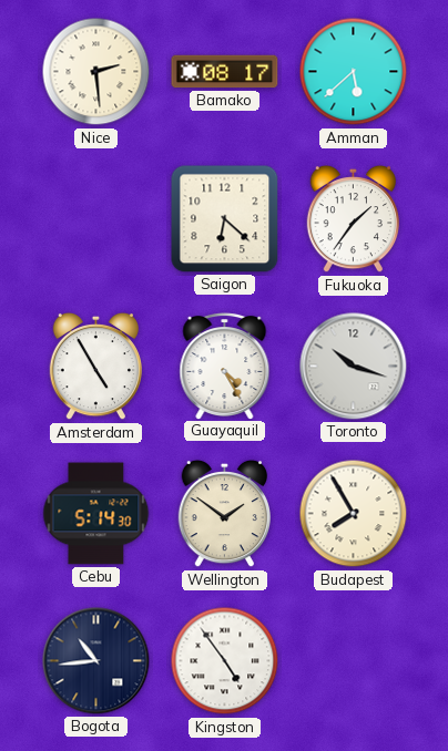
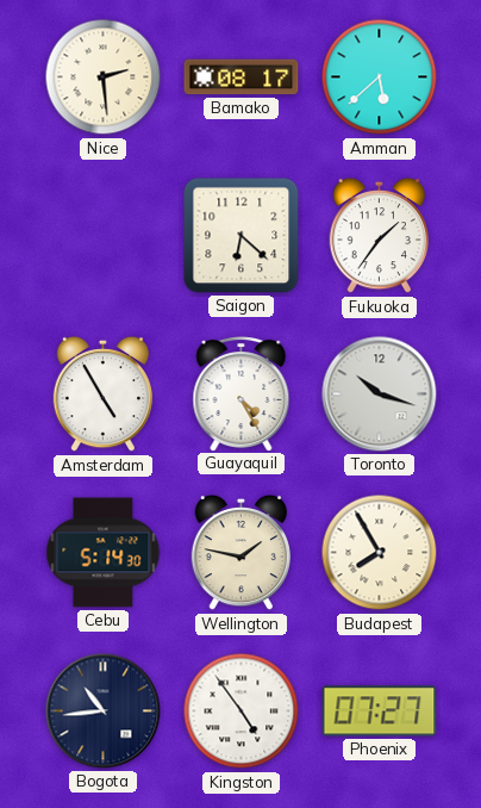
Wellington: 1:51 -> 1:47
Phoenix: none -> 07:27
